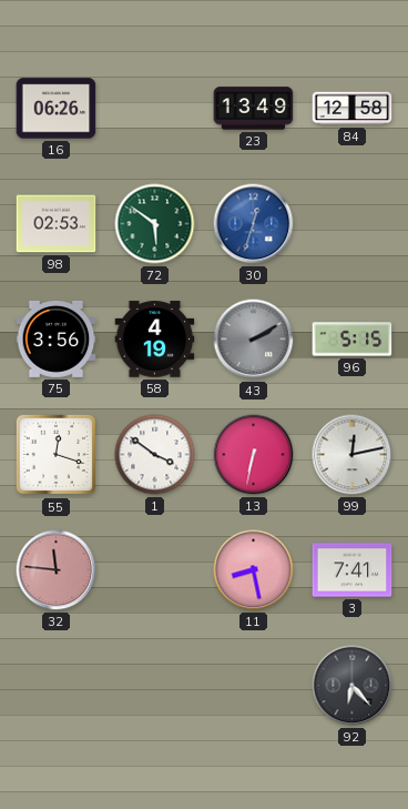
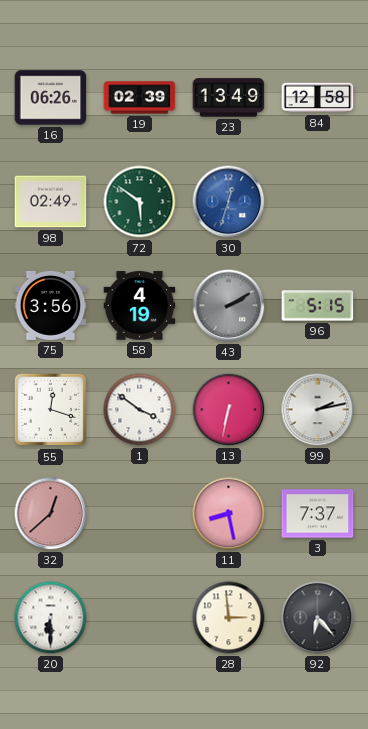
19: none -> 02:39
98: 02:53 -> 02:49
99: 12:13 -> 2:13
32: 11:46 -> 12:38
3: 7:41 -> 7:37
20: none -> 6:30
28: none -> 2:59
